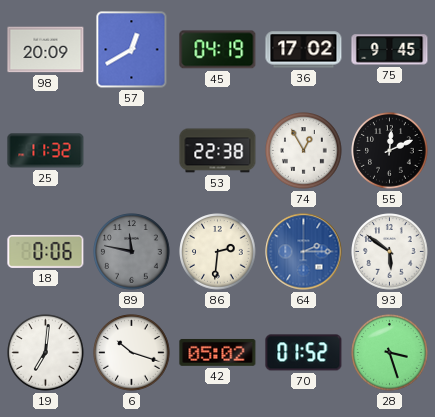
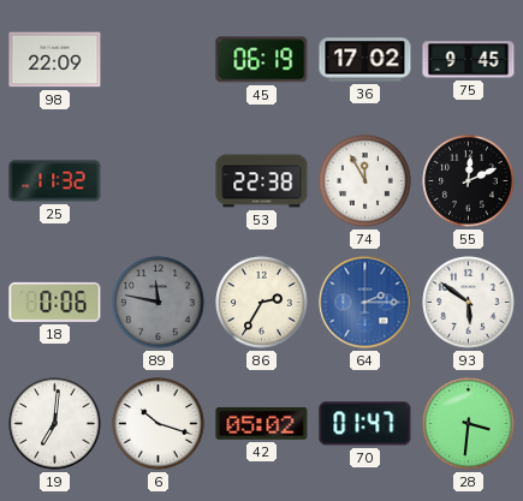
98: 20:09 -> 22:09
57: 12:40 -> none
45: 04:19 -> 06:19
74: 12:55 -> 11:55
86: 2:31 -> 2:35
70: 01:52 -> 01:47
28: 3:27 -> 3:31
